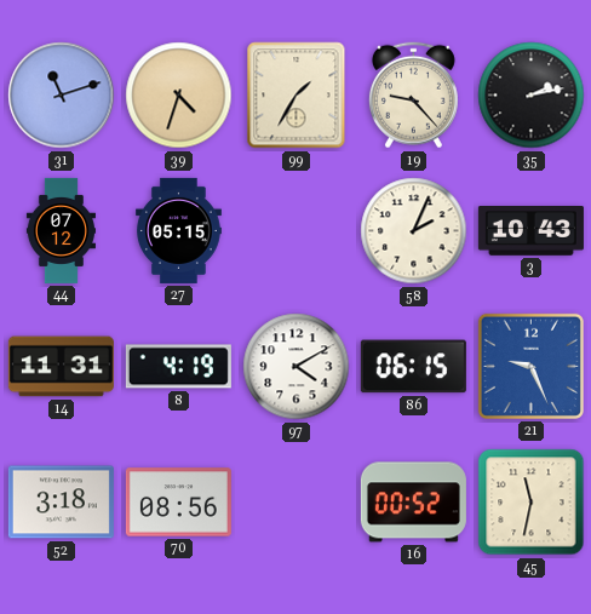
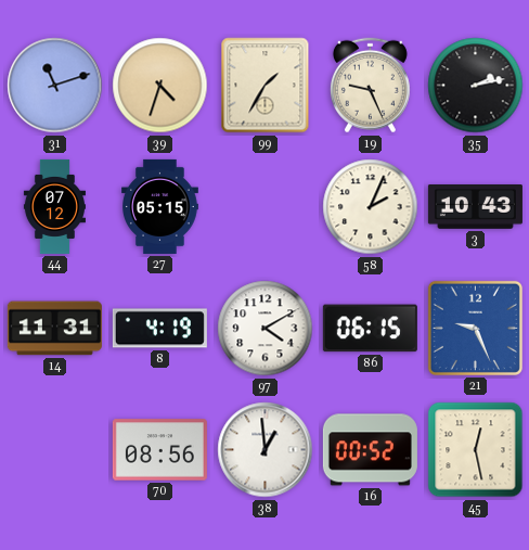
19: 9:23 -> 9:26
52: 3:18 -> none
38: none -> 12:59
45: 11:32 -> 12:28
